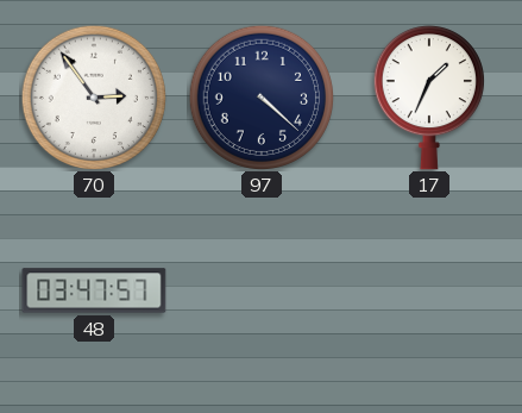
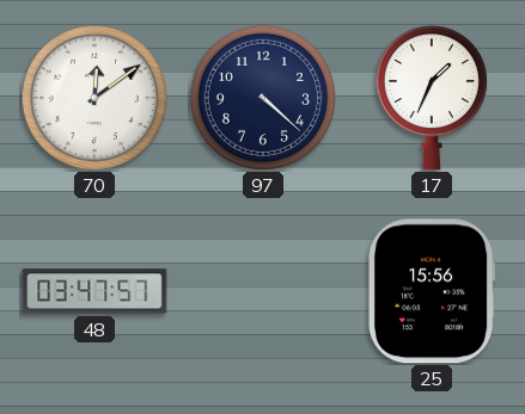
70: 2:54 -> 12:09
25: none -> 15:56
